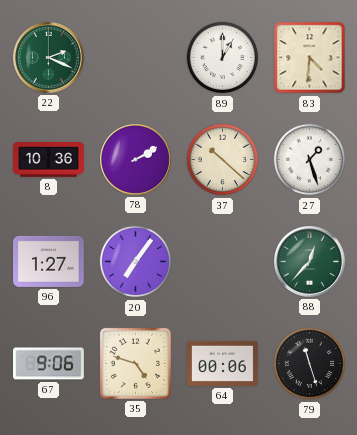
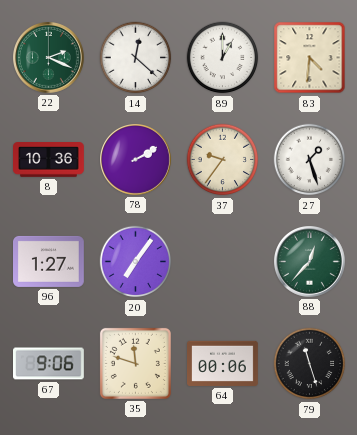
14: none -> 12:22
37: 10:22 -> 9:36
35: 4:48 -> 11:48
